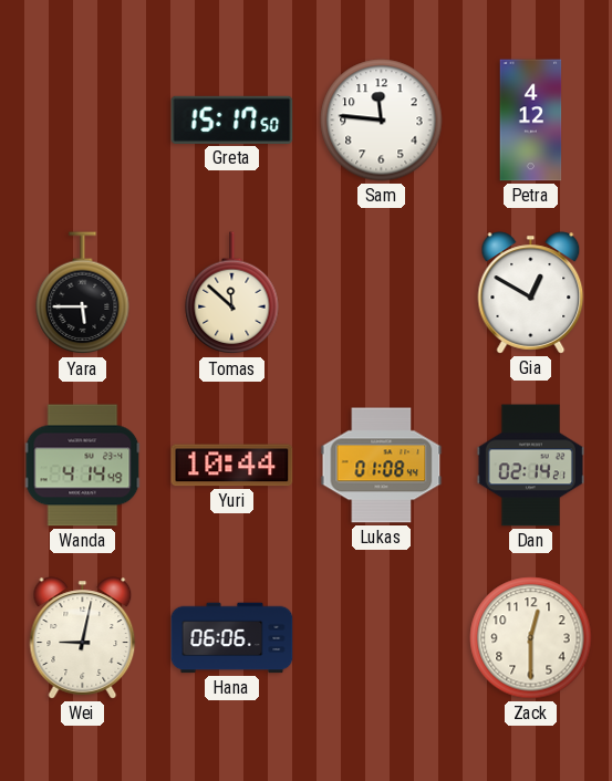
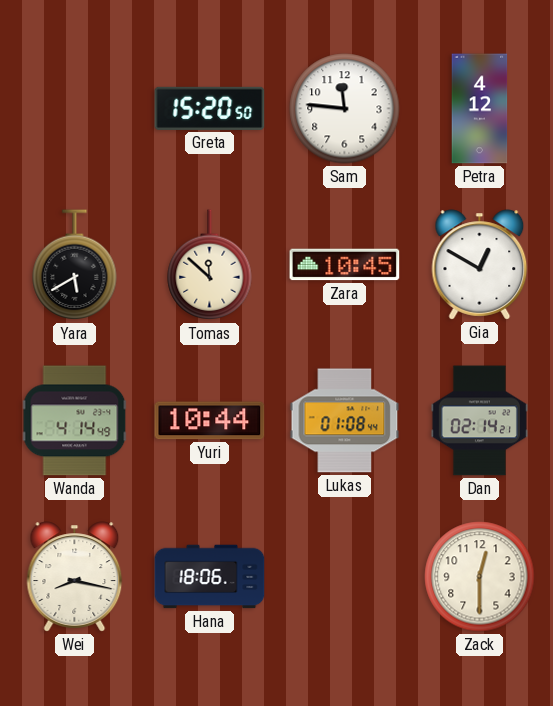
Greta: 15:17 -> 15:20
Yara: 5:45 -> 5:40
Zara: none -> 10:45
Wei: 9:02 -> 8:17
Hana: 06:06 -> 18:06
